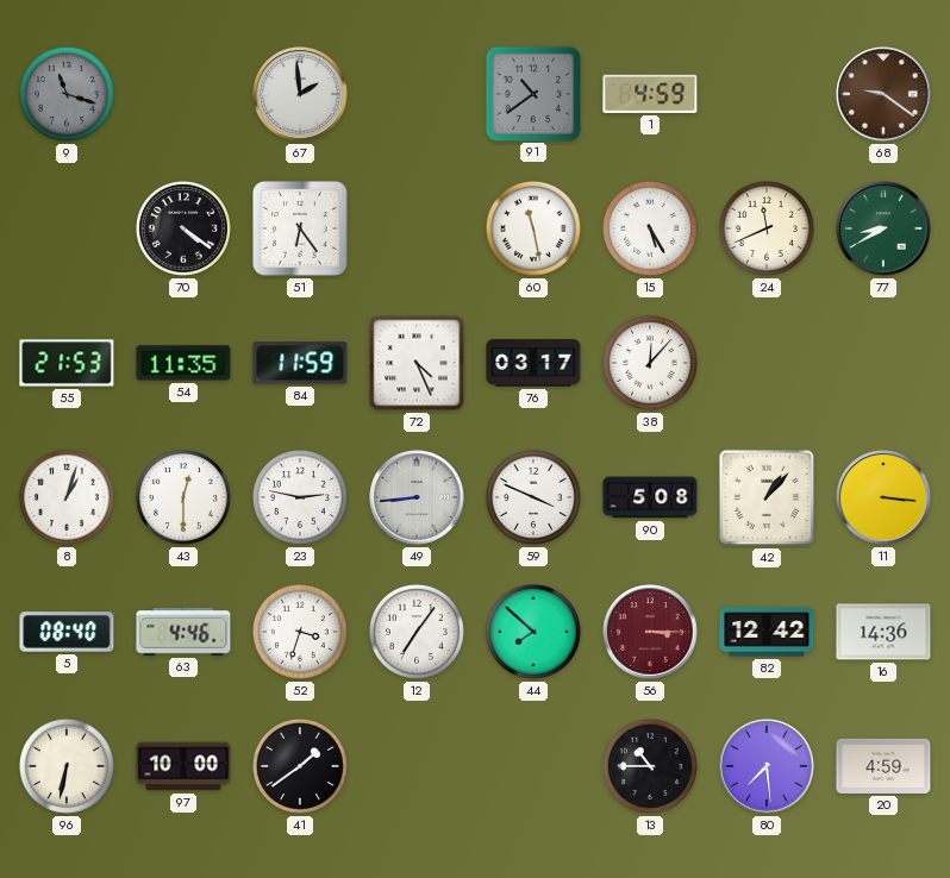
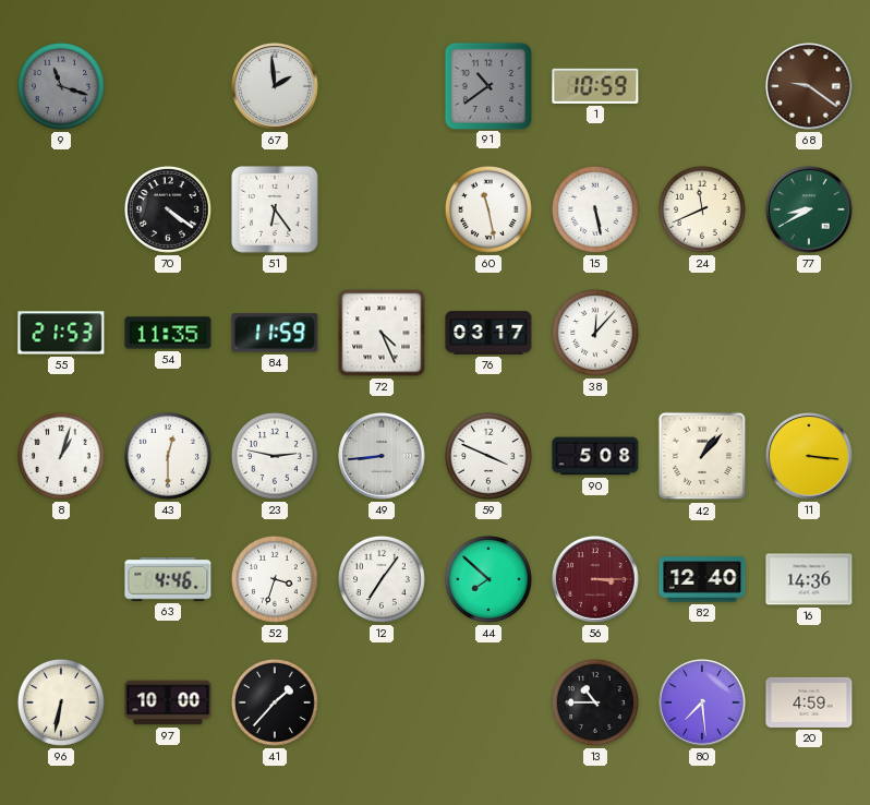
1: 4:59 -> 10:59
15: 5:25 -> 5:28
5: 08:40 -> none
82: 12:42 -> 12:40
41: 1:39 -> 1:37
